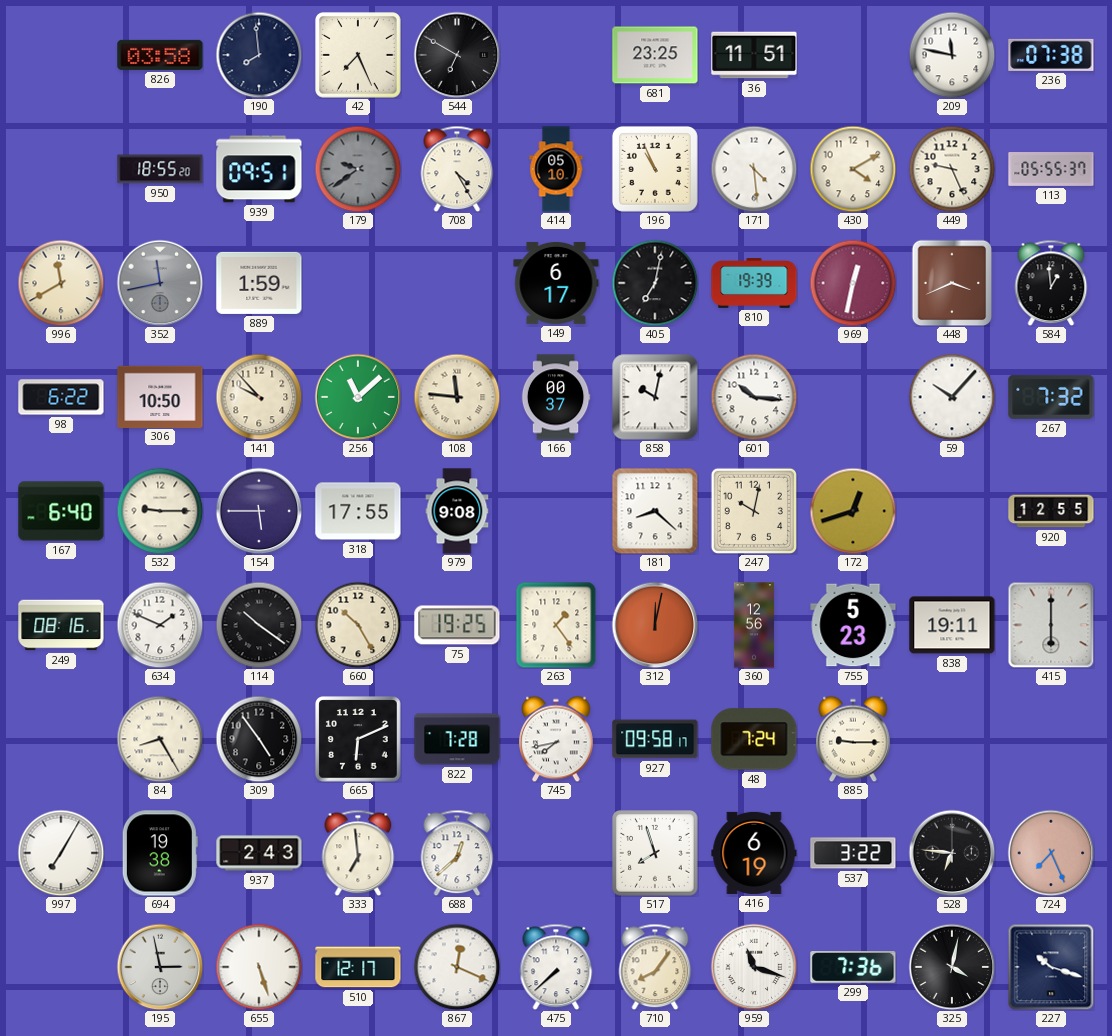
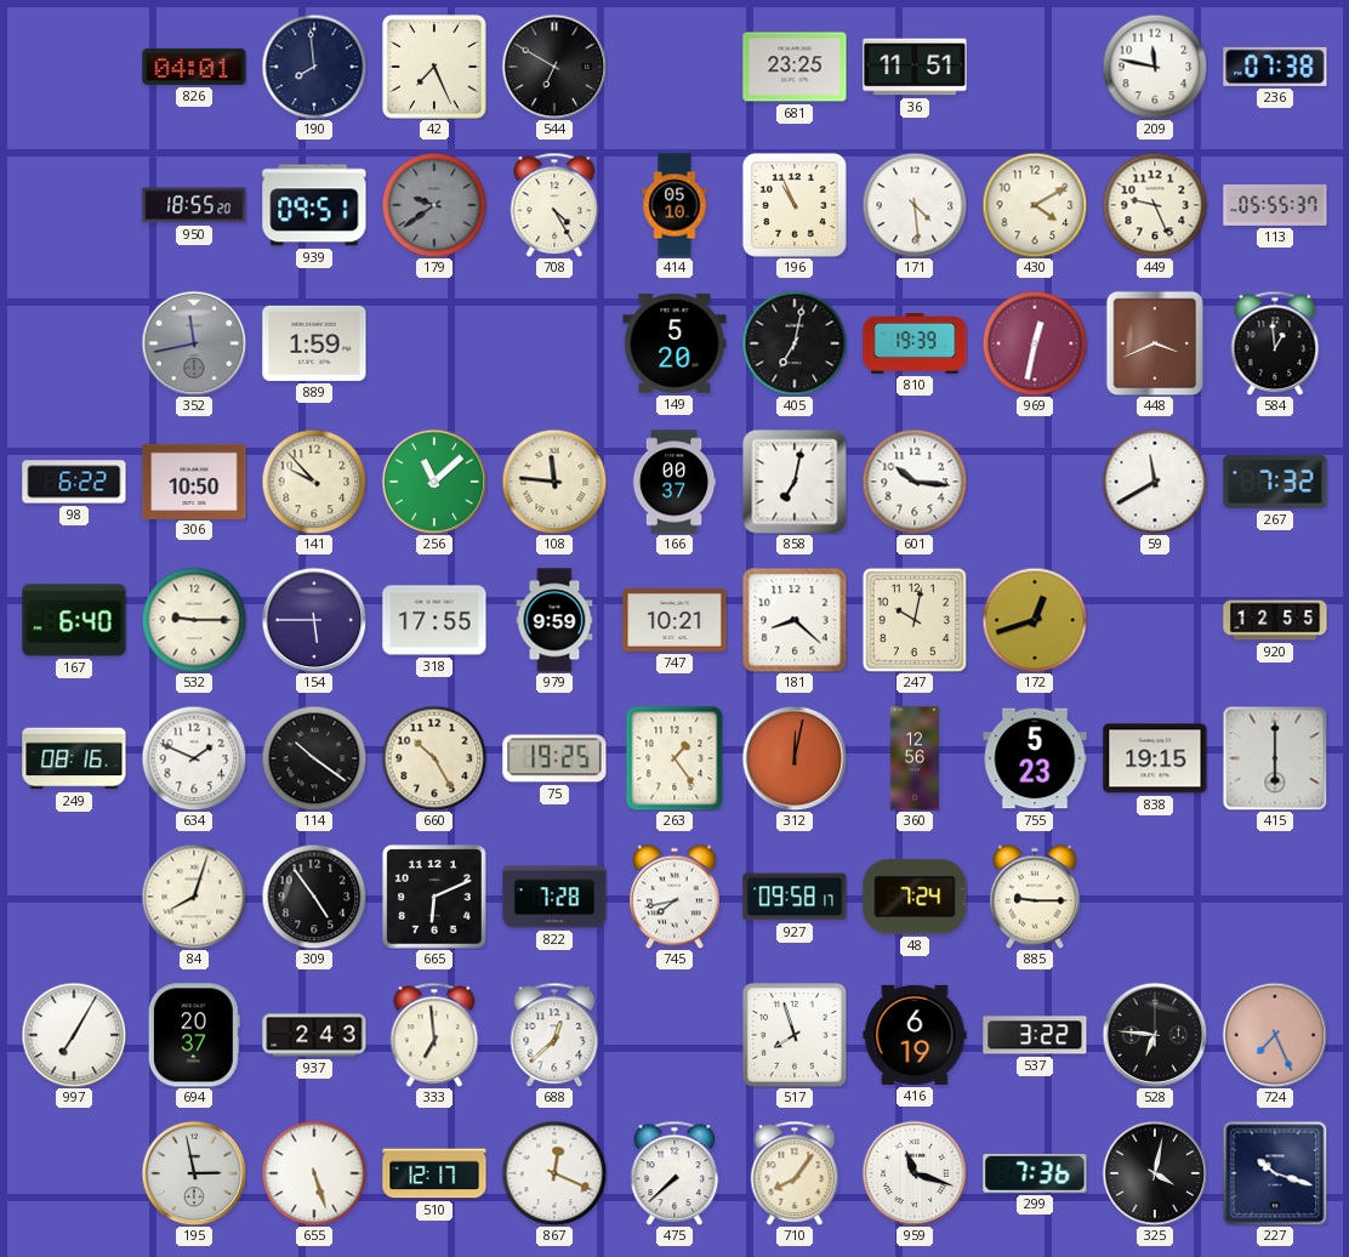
826: 03:58 -> 04:01
996: 11:40 -> none
149: 6:17 -> 5:20
858: 10:02 -> 7:02
59: 10:07 -> 11:40
979: 9:08 -> 9:59
747: none -> 10:21
838: 19:11 -> 19:15
84: 8:25 -> 8:03
694: 19:38 -> 20:37
